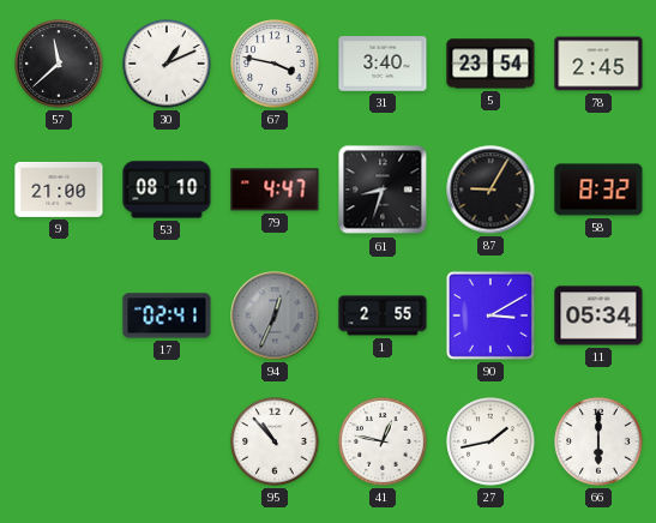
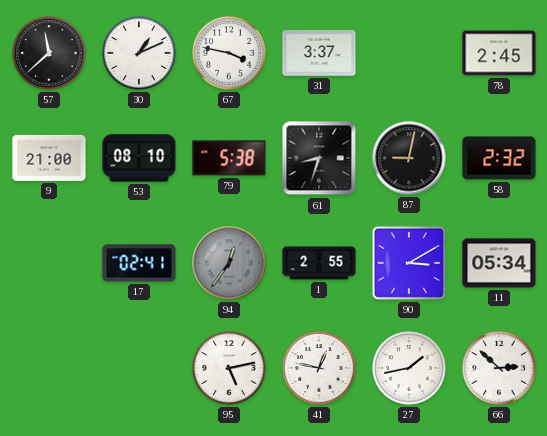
31: 3:40 -> 3:37
5: 23:54 -> none
79: 4:47 -> 5:38
87: 9:05 -> 9:02
58: 8:32 -> 2:32
94: 12:34 -> 12:36
95: 10:53 -> 5:13
66: 6:00 -> 2:52
